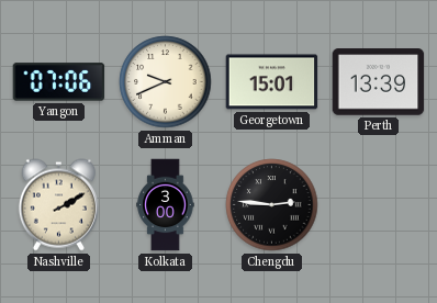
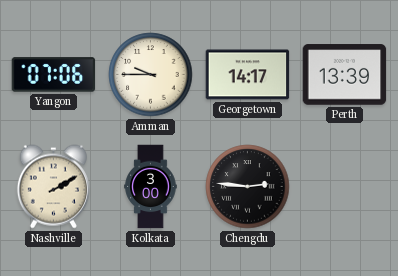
Amman: 9:41 -> 9:45
Georgetown: 15:01 -> 14:17
